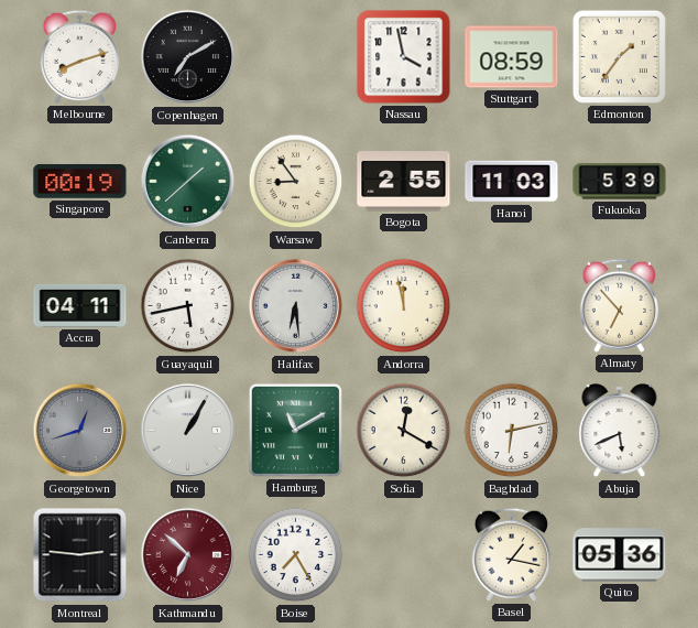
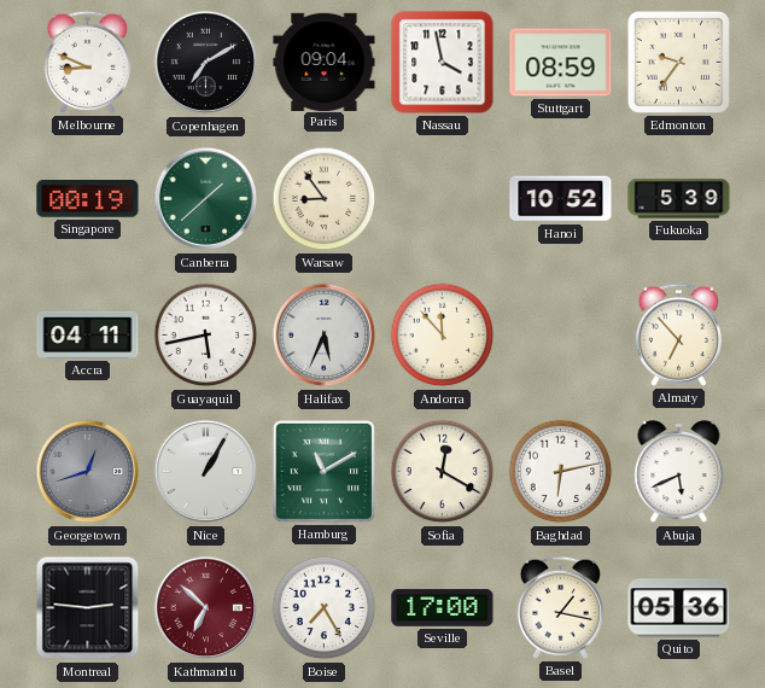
Melbourne: 8:12 -> 8:49
Paris: none -> 09:04
Edmonton: 1:36 -> 9:36
Bogota: 2:55 -> none
Hanoi: 11:03 -> 10:52
Halifax: 6:29 -> 5:34
Andorra: 11:58 -> 11:53
Seville: none -> 17:00
